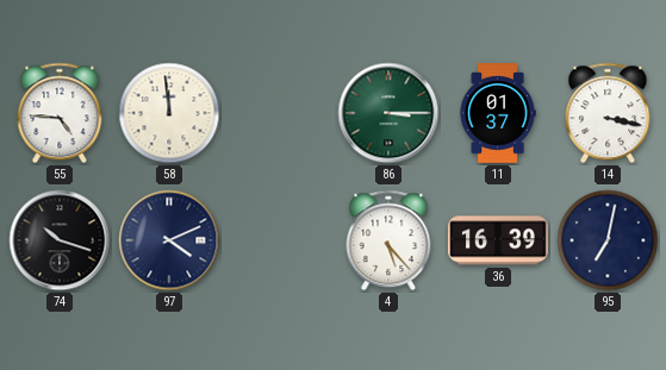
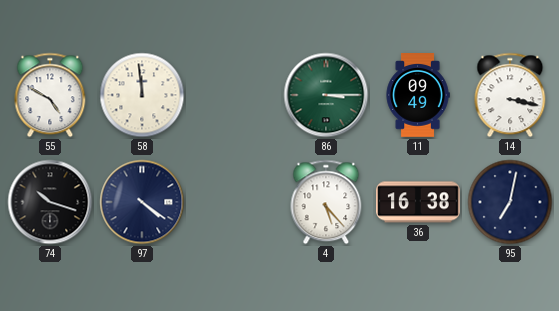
55: 4:46 -> 4:50
11: 01:37 -> 09:49
97: 4:11 -> 4:21
36: 16:39 -> 16:38
